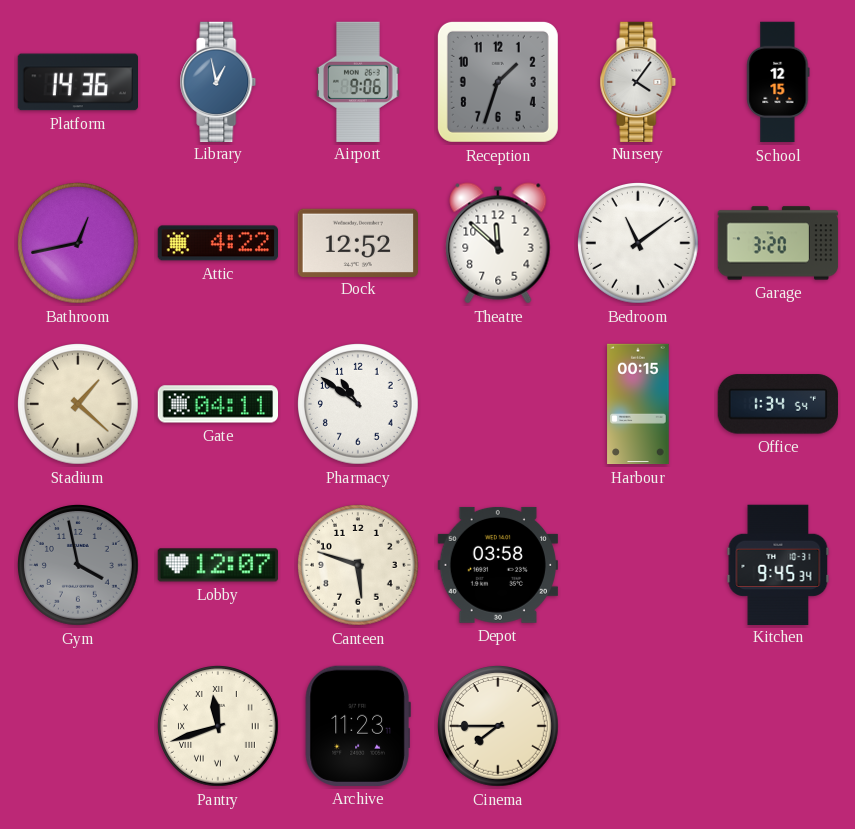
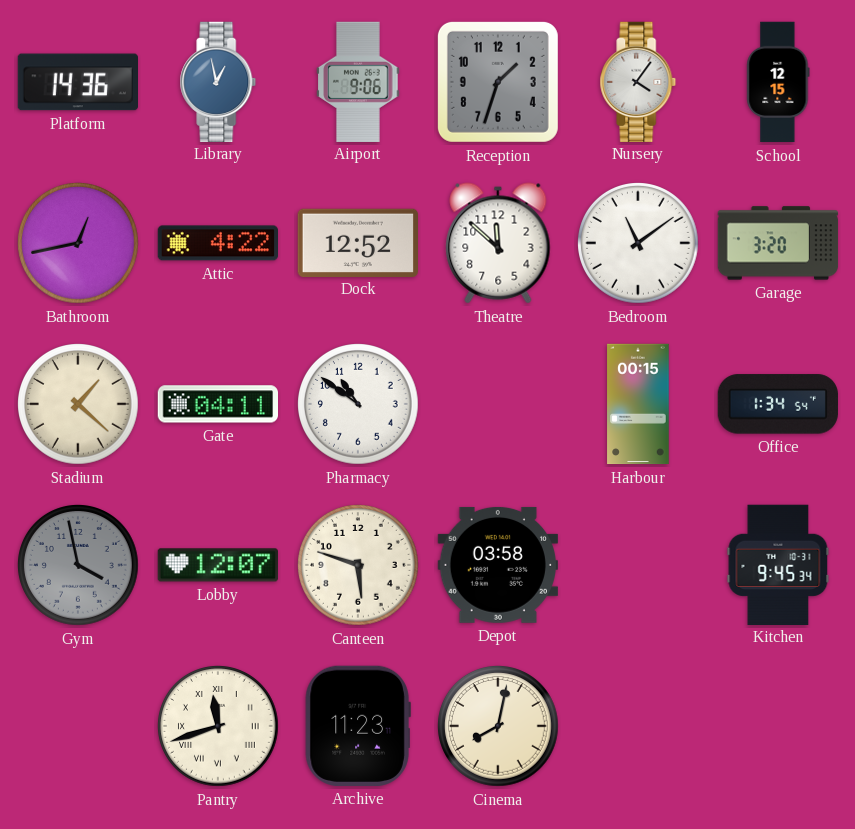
Cinema: 7:45 -> 8:02
